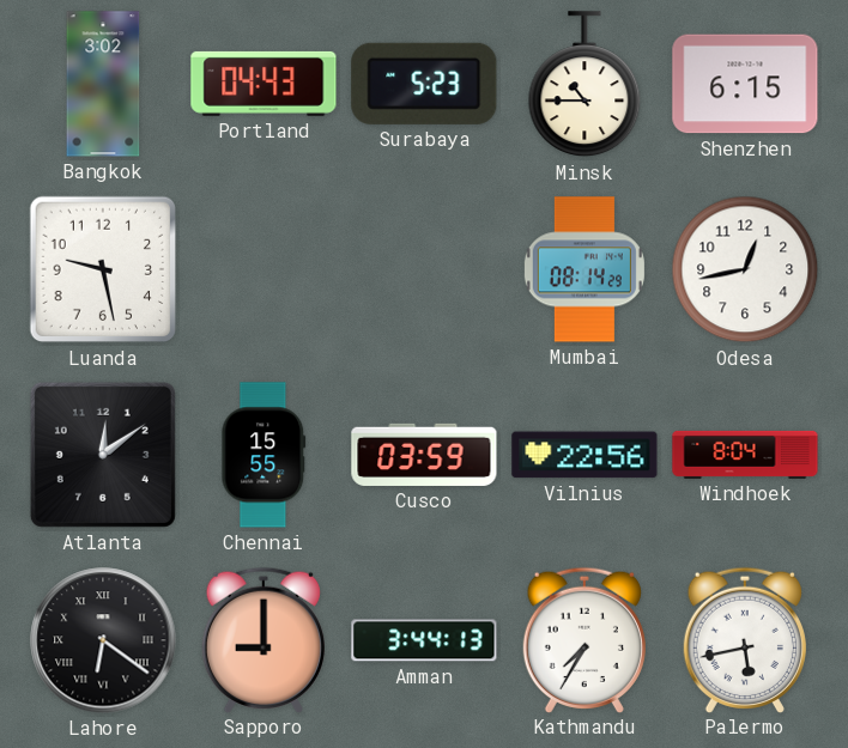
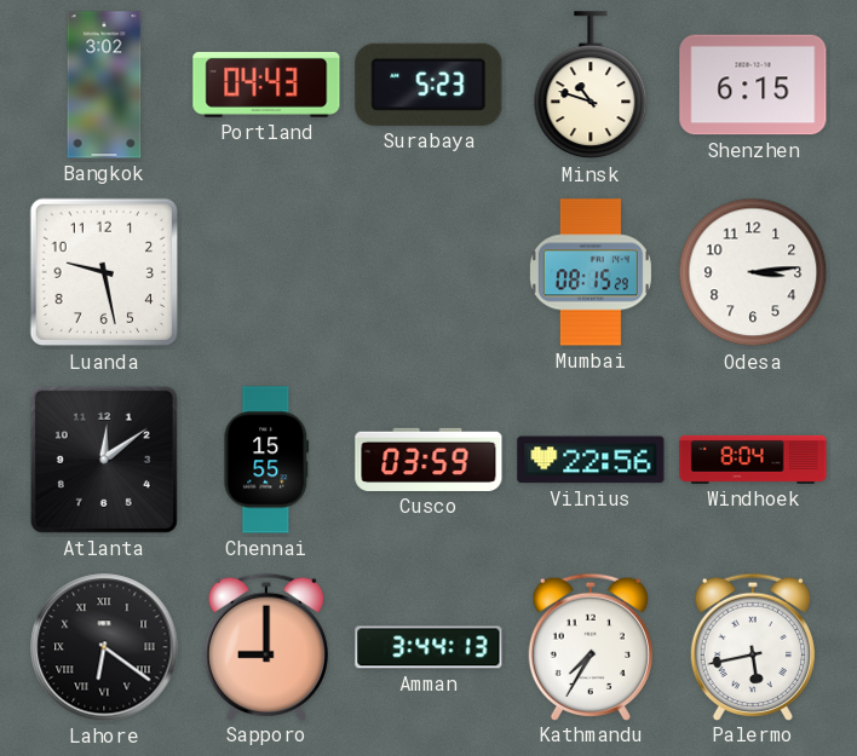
Minsk: 10:45 -> 10:48
Mumbai: 08:14 -> 08:15
Odesa: 12:43 -> 3:14
